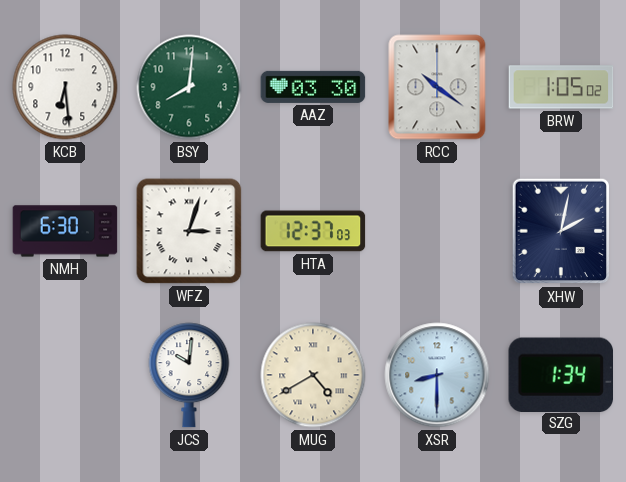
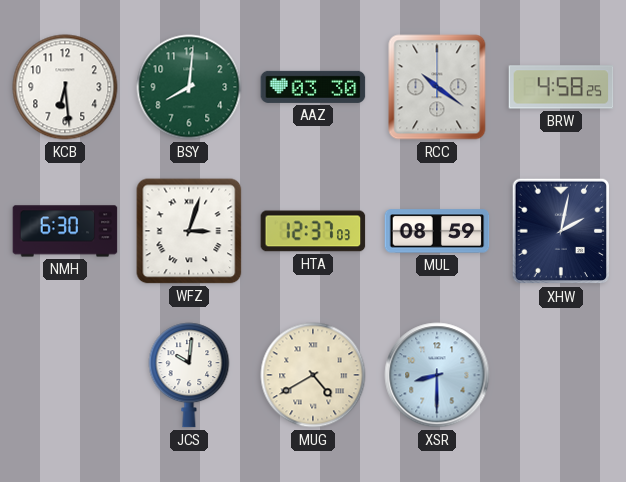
BRW: 1:05 -> 4:58
MUL: none -> 08:59
SZG: 1:34 -> none
